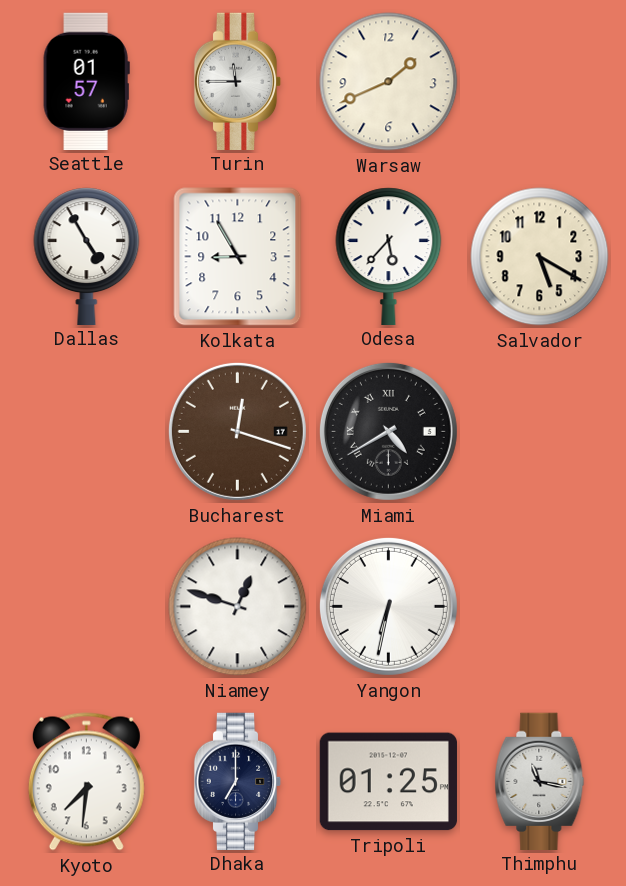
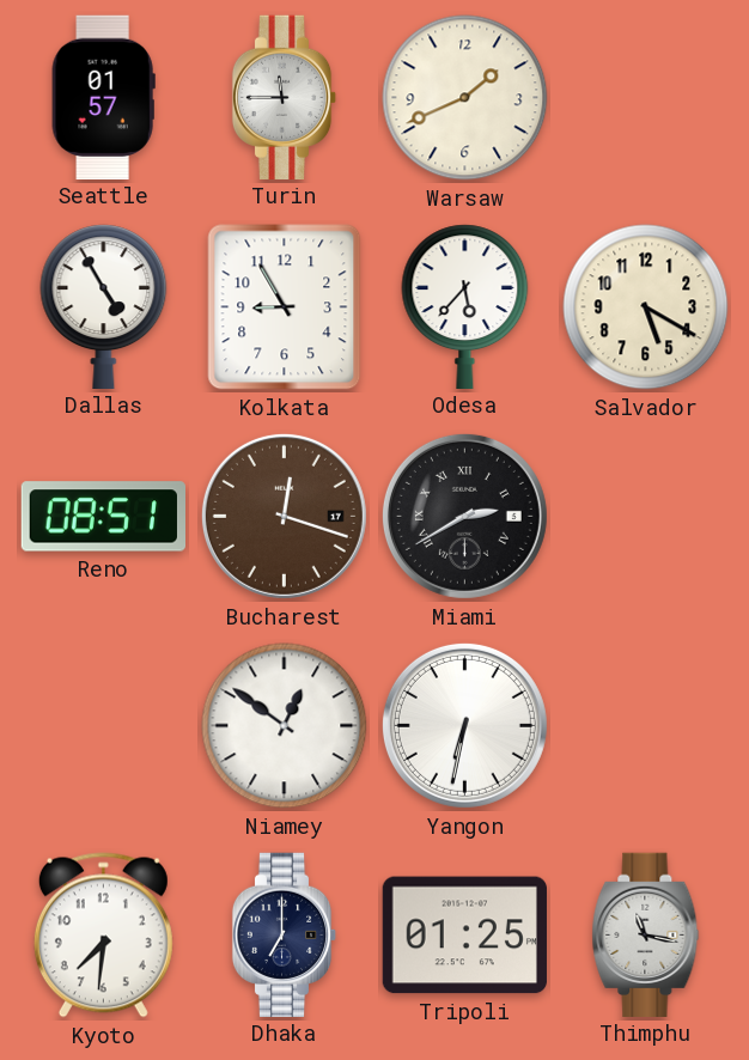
Reno: none -> 08:51
Miami: 4:40 -> 2:40
Niamey: 12:48 -> 12:51
